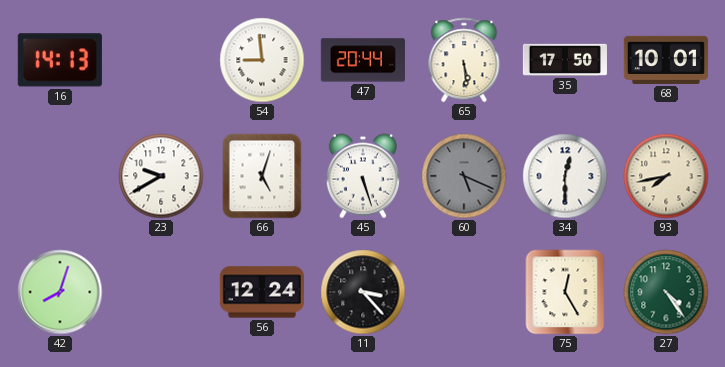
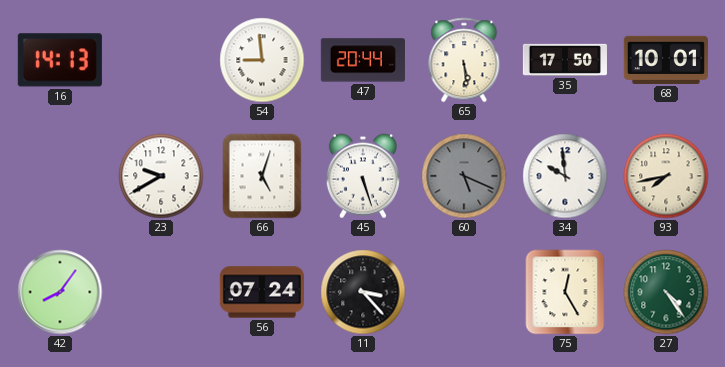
34: 12:30 -> 9:59
42: 8:03 -> 8:06
56: 12:24 -> 07:24
